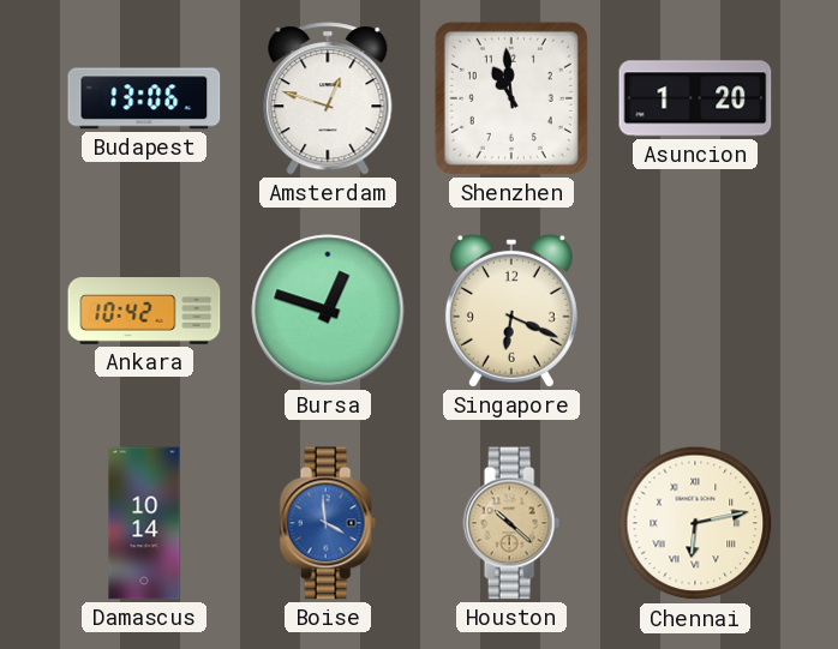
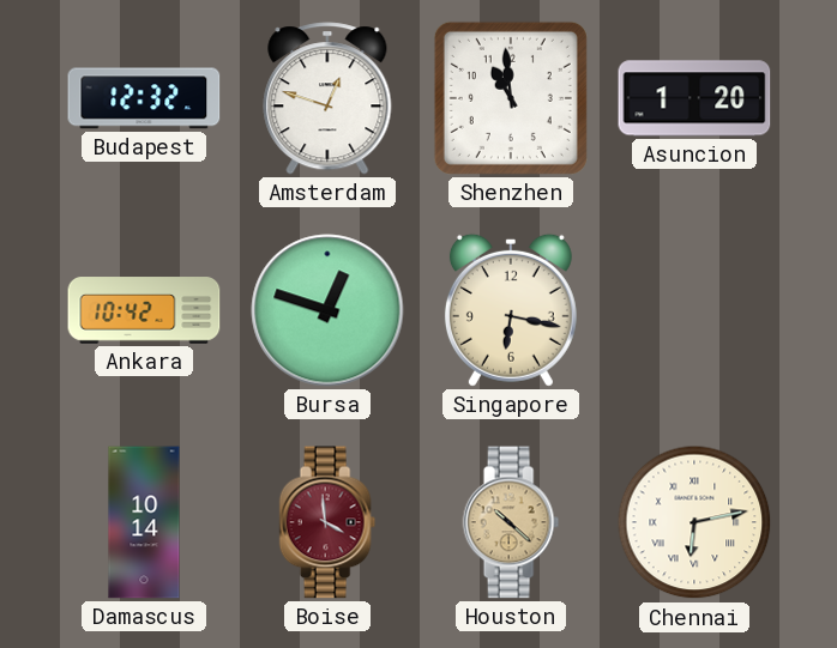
Budapest: 13:06 -> 12:32
Singapore: 6:19 -> 6:17
Boise dial: blue -> burgundy
